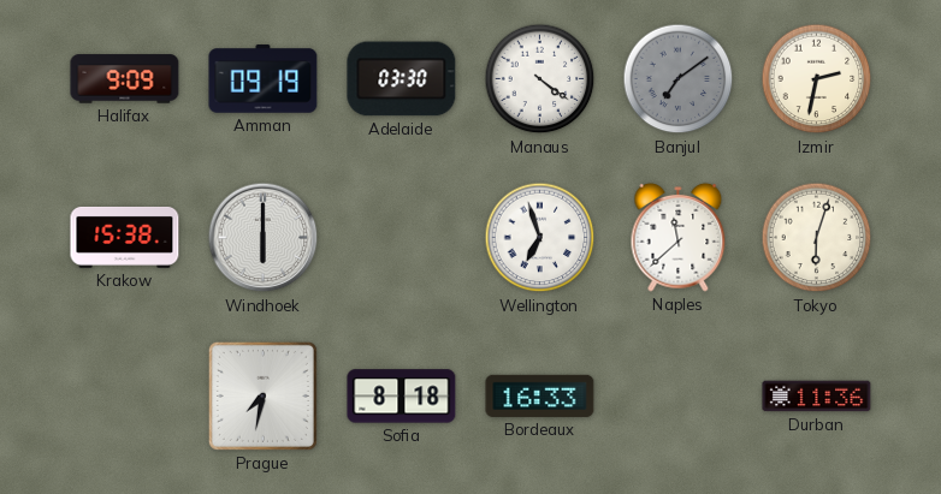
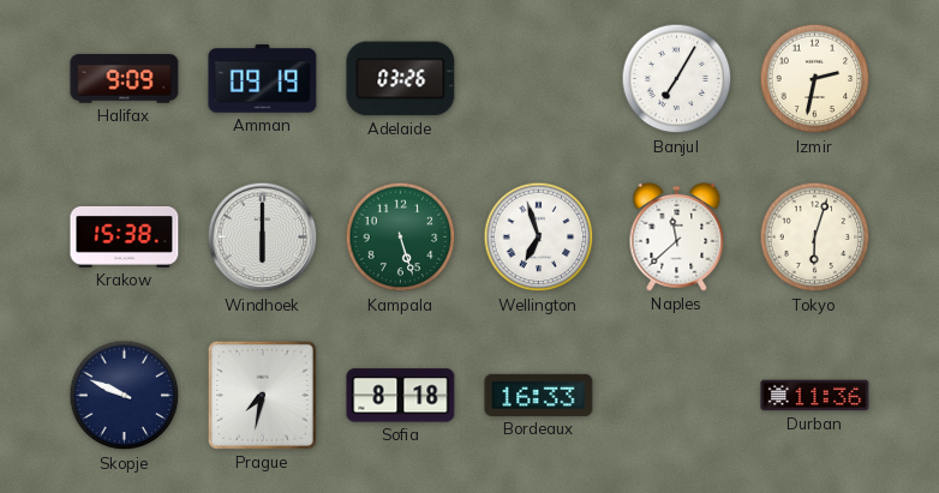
Adelaide: 03:30 -> 03:26
Manaus: 4:21 -> none
Banjul: 7:09 -> 7:05
Banjul dial: grey -> white
Kampala: none -> 5:27
Skopje: none -> 9:49
